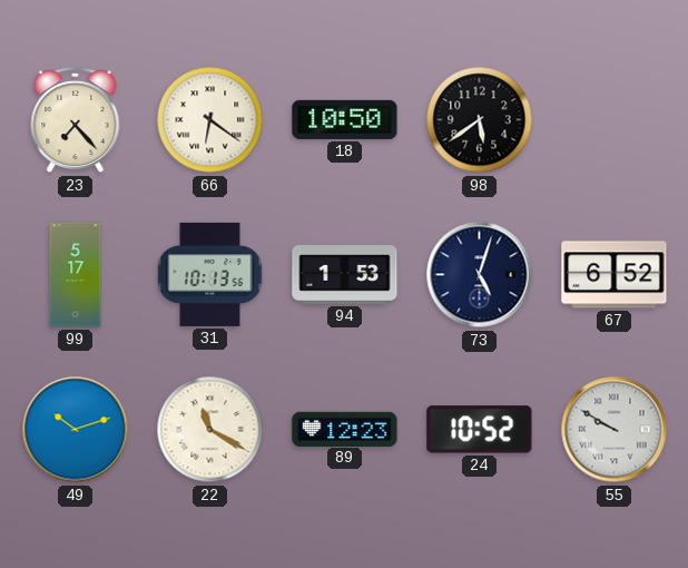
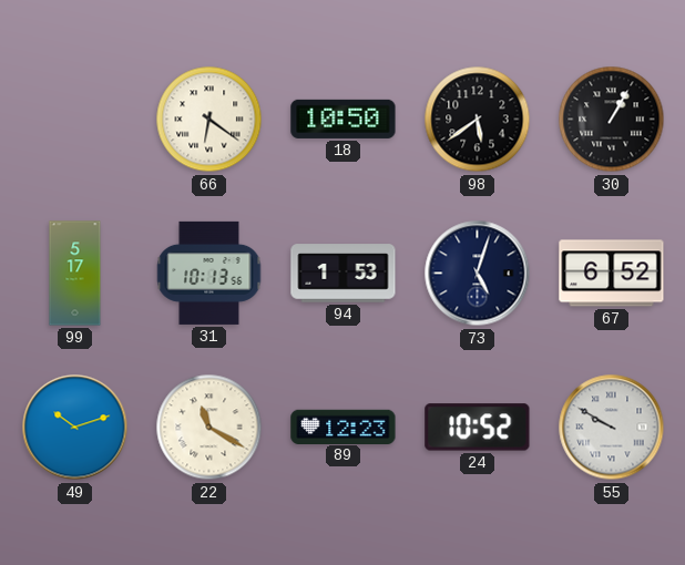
23: 7:23 -> none
30: none -> 1:05
